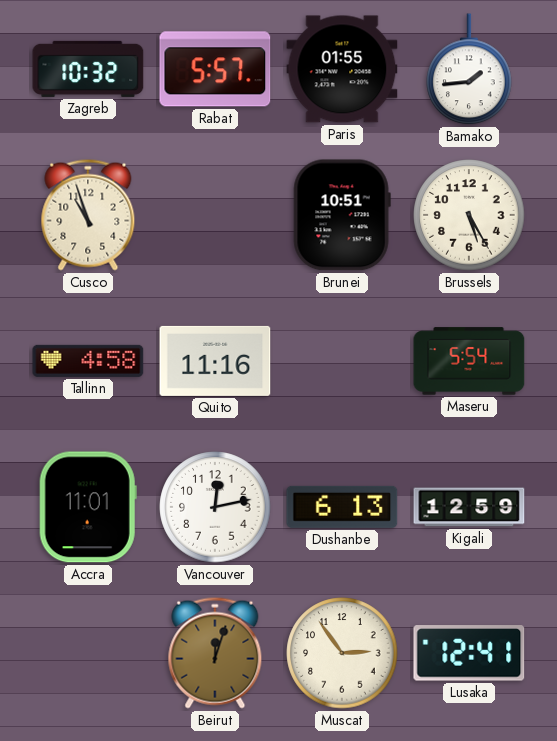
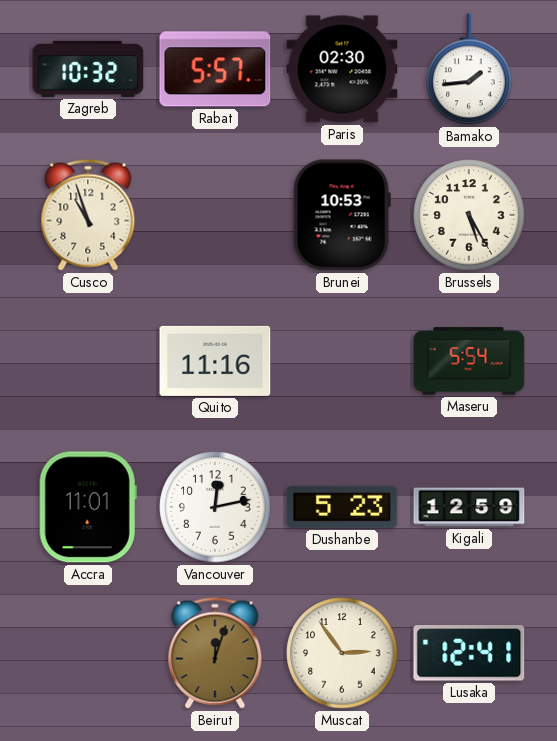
Paris: 01:55 -> 02:30
Brunei: 10:51 -> 10:53
Tallinn: 4:58 -> none
Dushanbe: 6:13 -> 5:23
